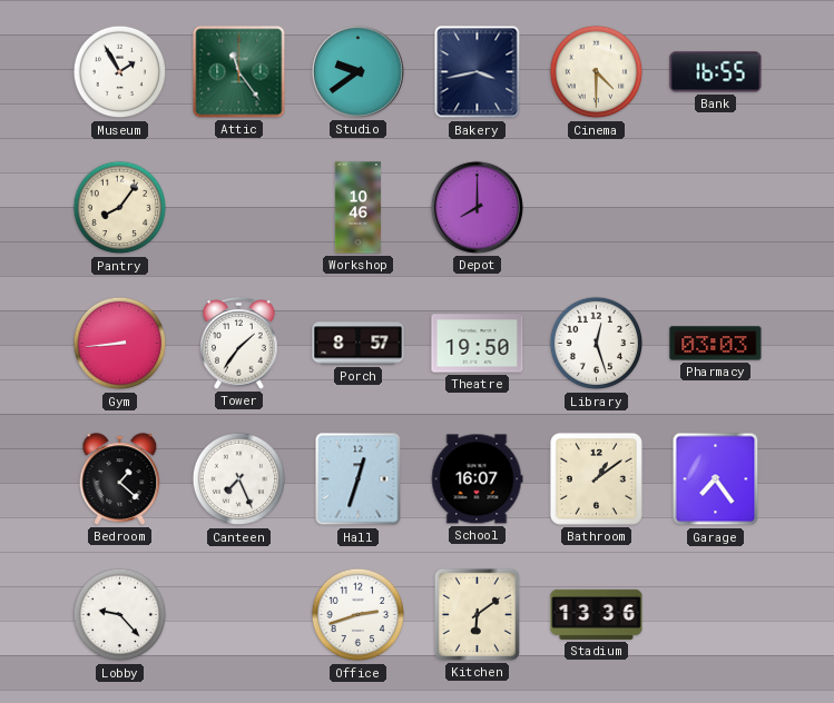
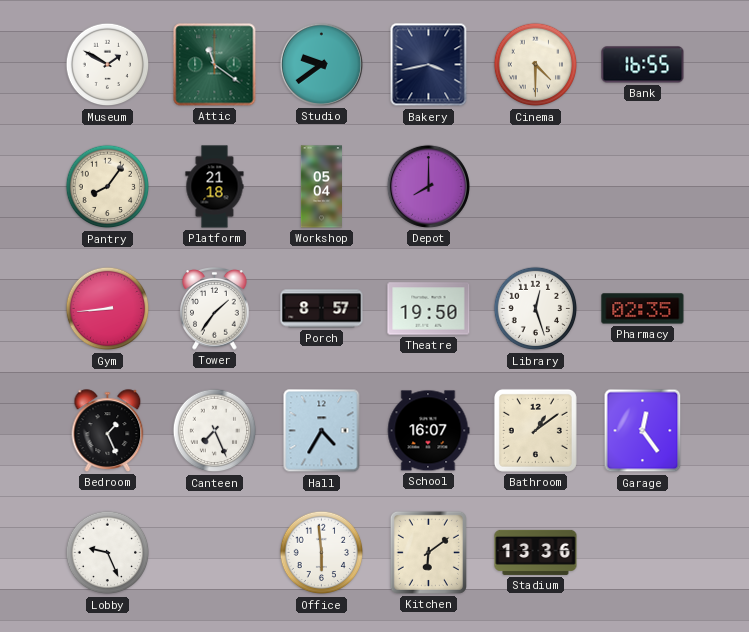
Museum: 1:55 -> 1:50
Attic: 11:24 -> 11:21
Platform: none -> 21:18
Workshop: 10:46 -> 05:04
Pharmacy: 03:03 -> 02:35
Bedroom: 1:22 -> 1:26
Hall: 12:33 -> 4:35
Garage: 7:24 -> 12:24
Lobby: 9:23 -> 9:26
Office: 2:42 -> 5:59
